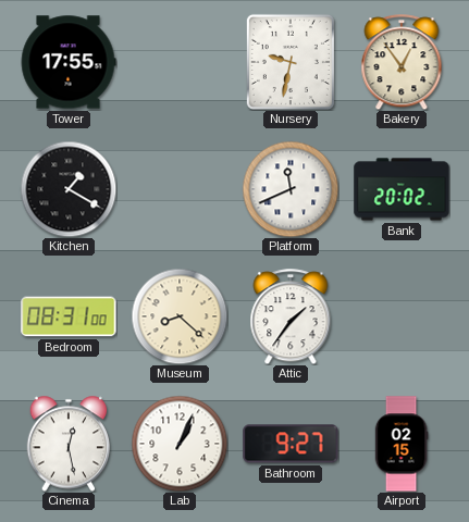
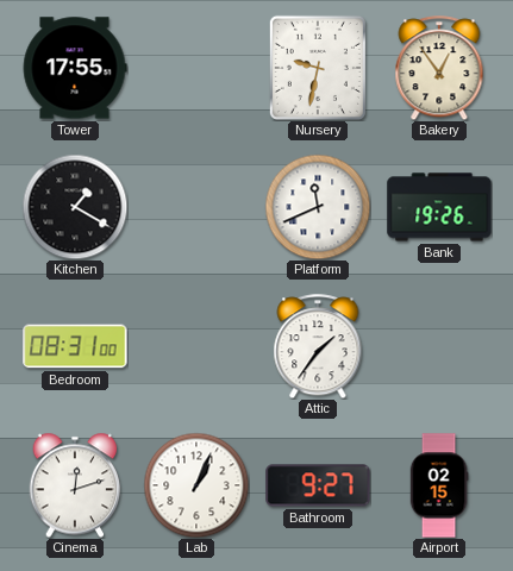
Bank: 20:02 -> 19:26
Museum: 8:22 -> none
Cinema: 12:28 -> 12:12
